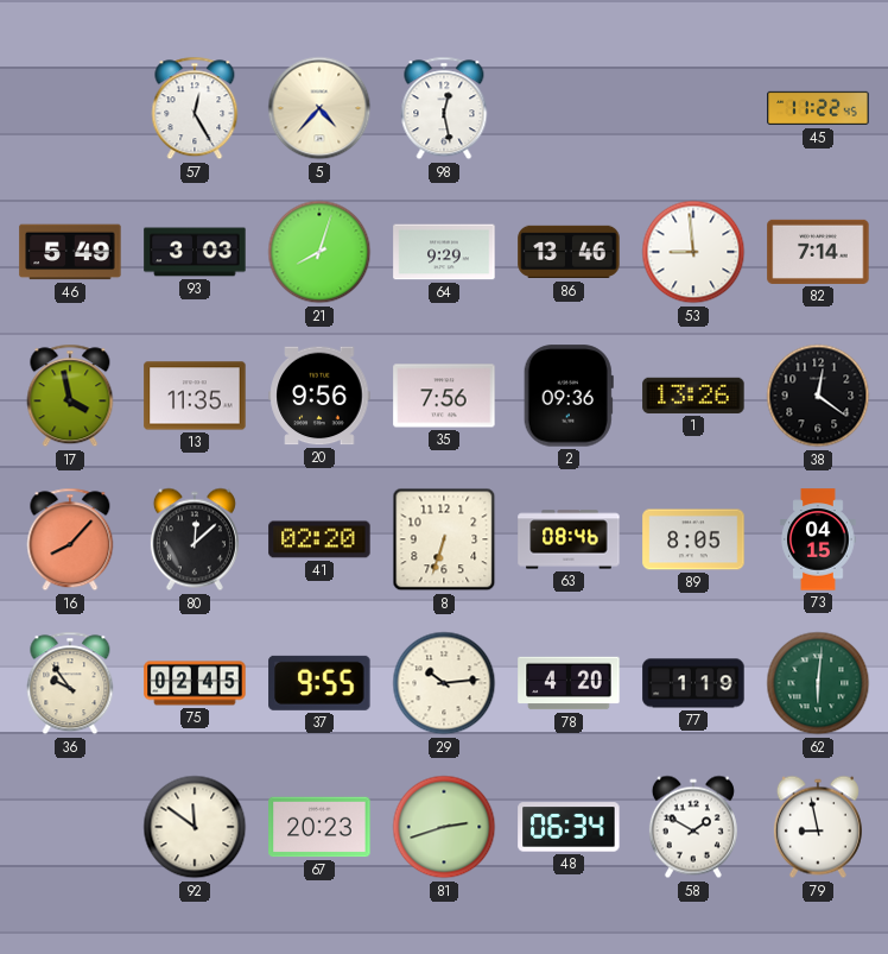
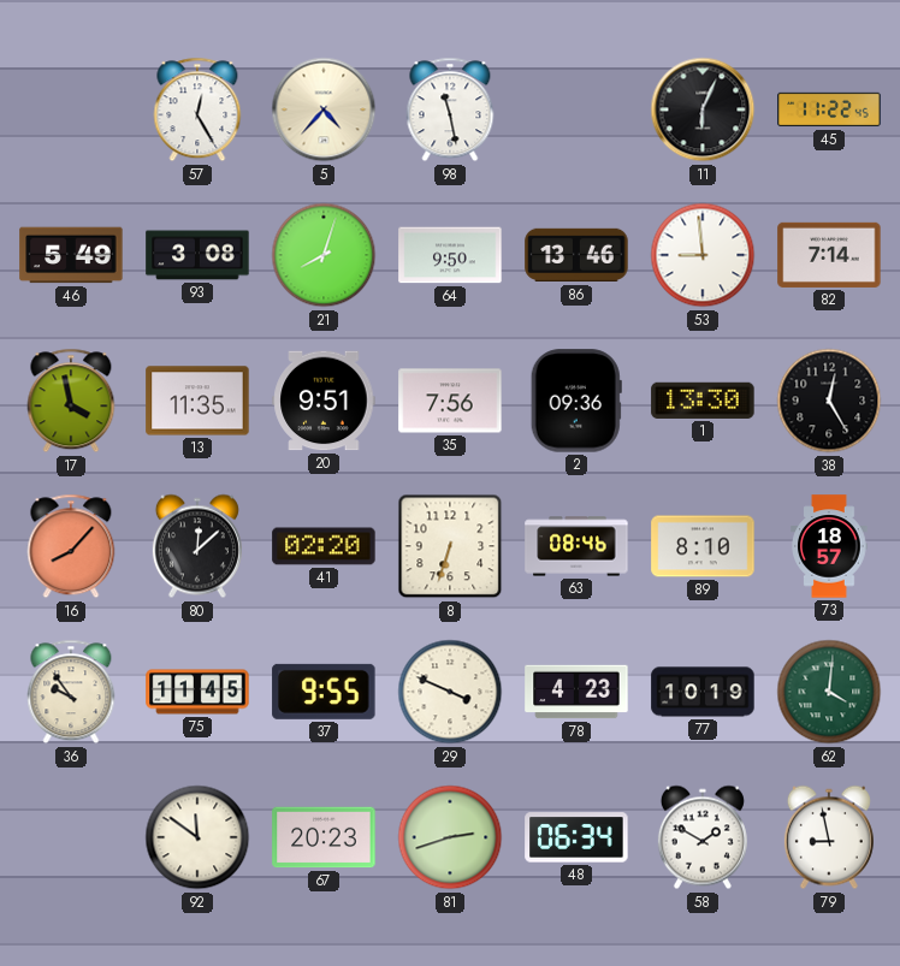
98: 12:28 -> 11:28
11: none -> 6:04
93: 3:03 -> 3:08
64: 9:29 -> 9:50
20: 9:56 -> 9:51
1: 13:26 -> 13:30
38: 12:21 -> 12:25
89: 8:05 -> 8:10
73: 04:15 -> 18:57
75: 02:45 -> 11:45
29: 10:14 -> 3:49
78: 4:20 -> 4:23
77: 1:19 -> 10:19
62: 6:01 -> 4:01
